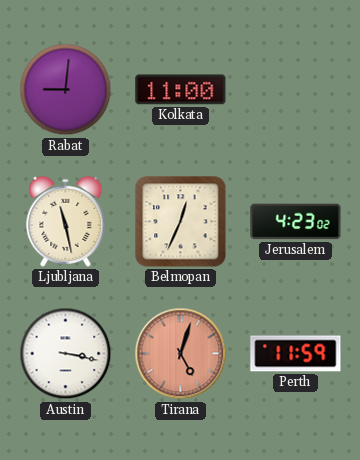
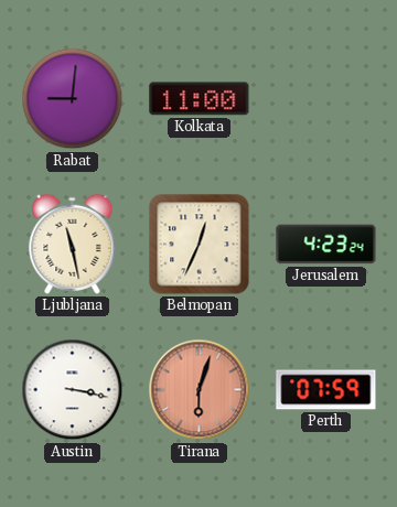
Jerusalem: 4:23:02 -> 4:23:24
Tirana: 5:03 -> 6:03
Perth: 11:59 -> 07:59
